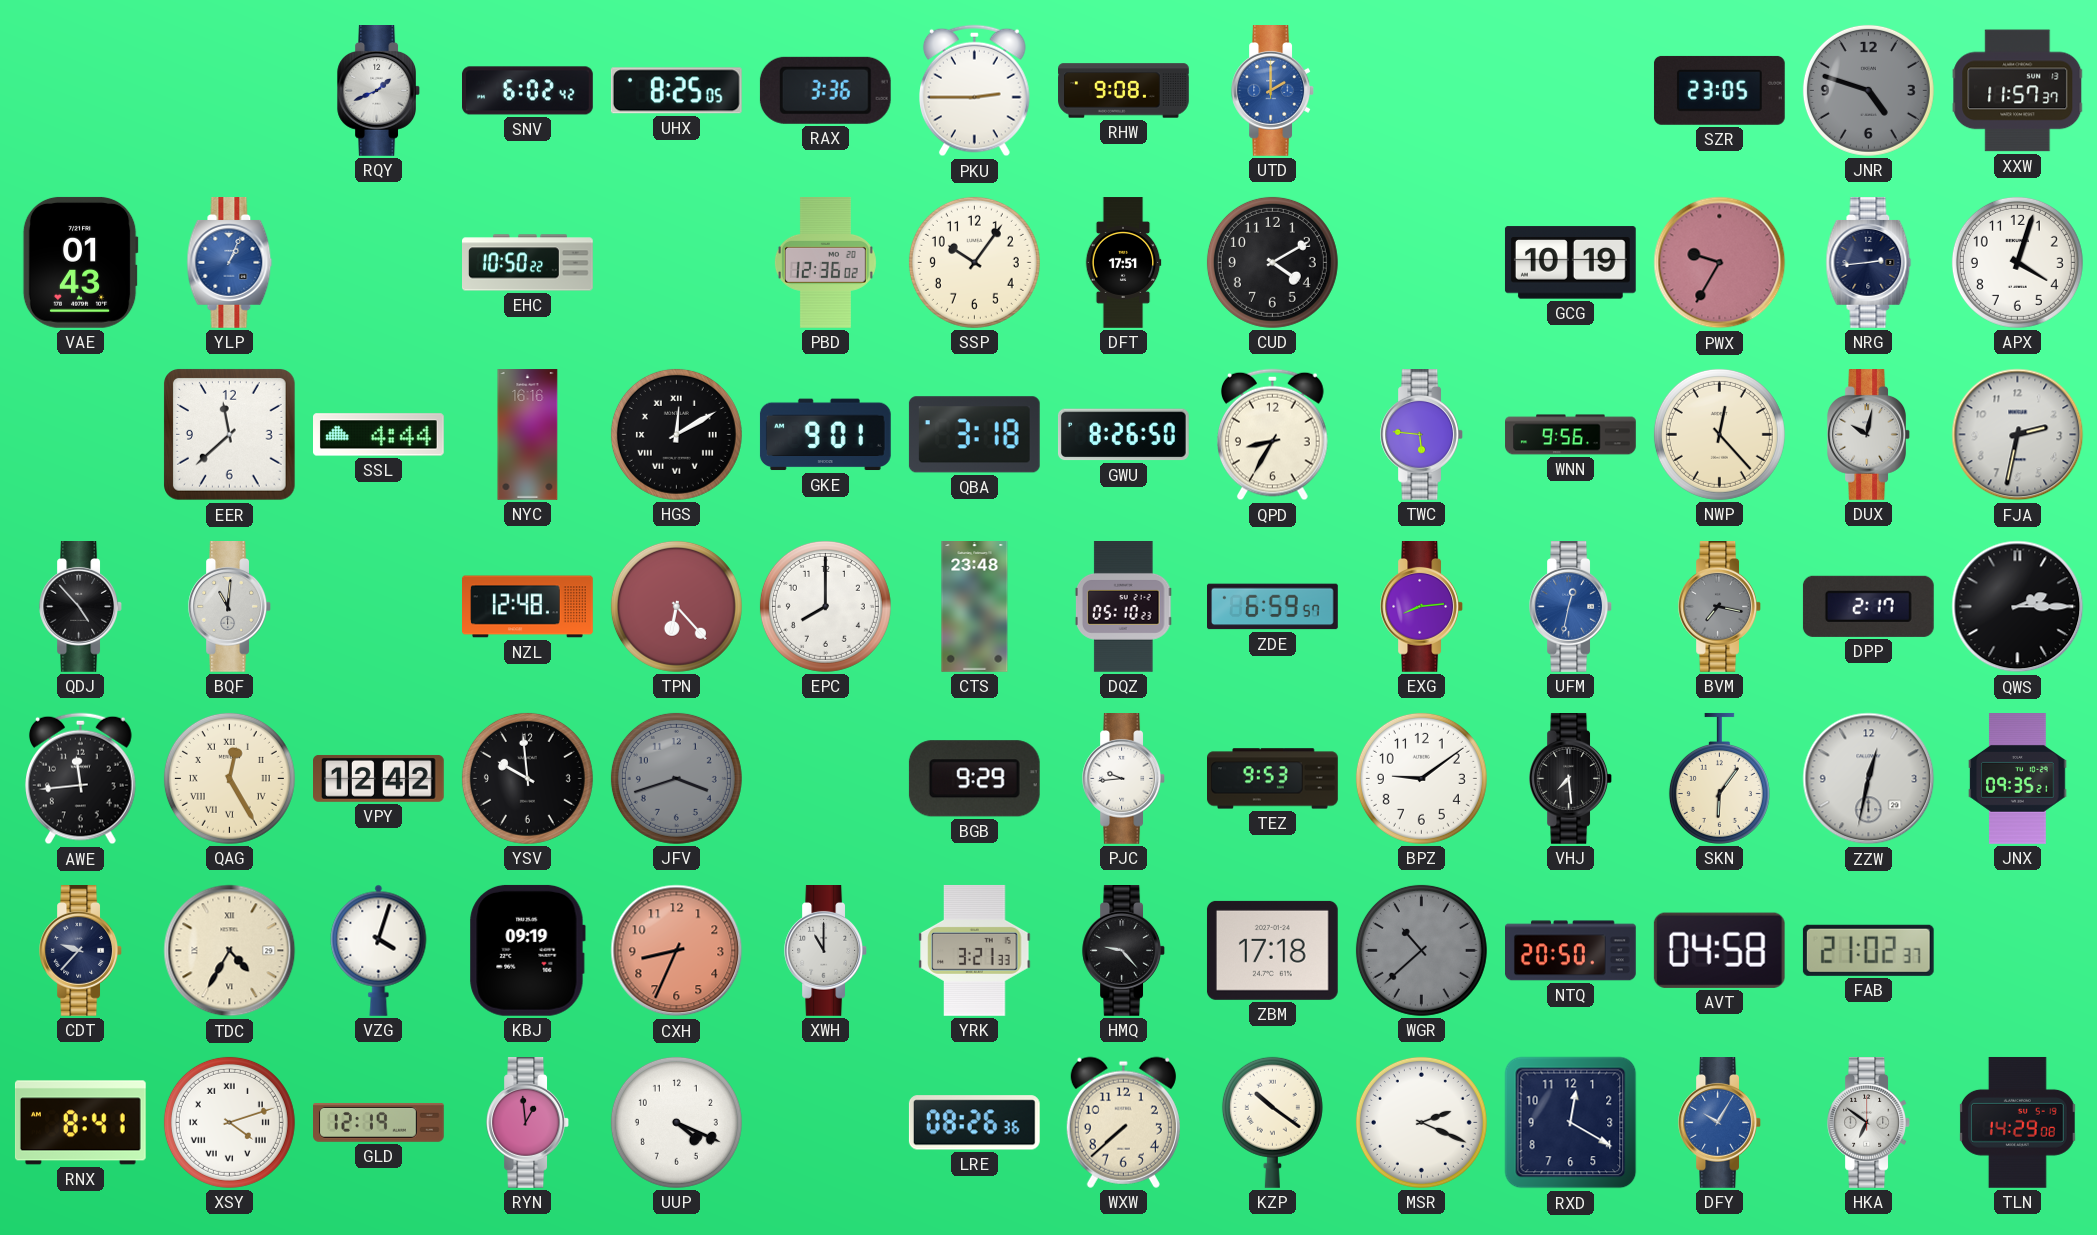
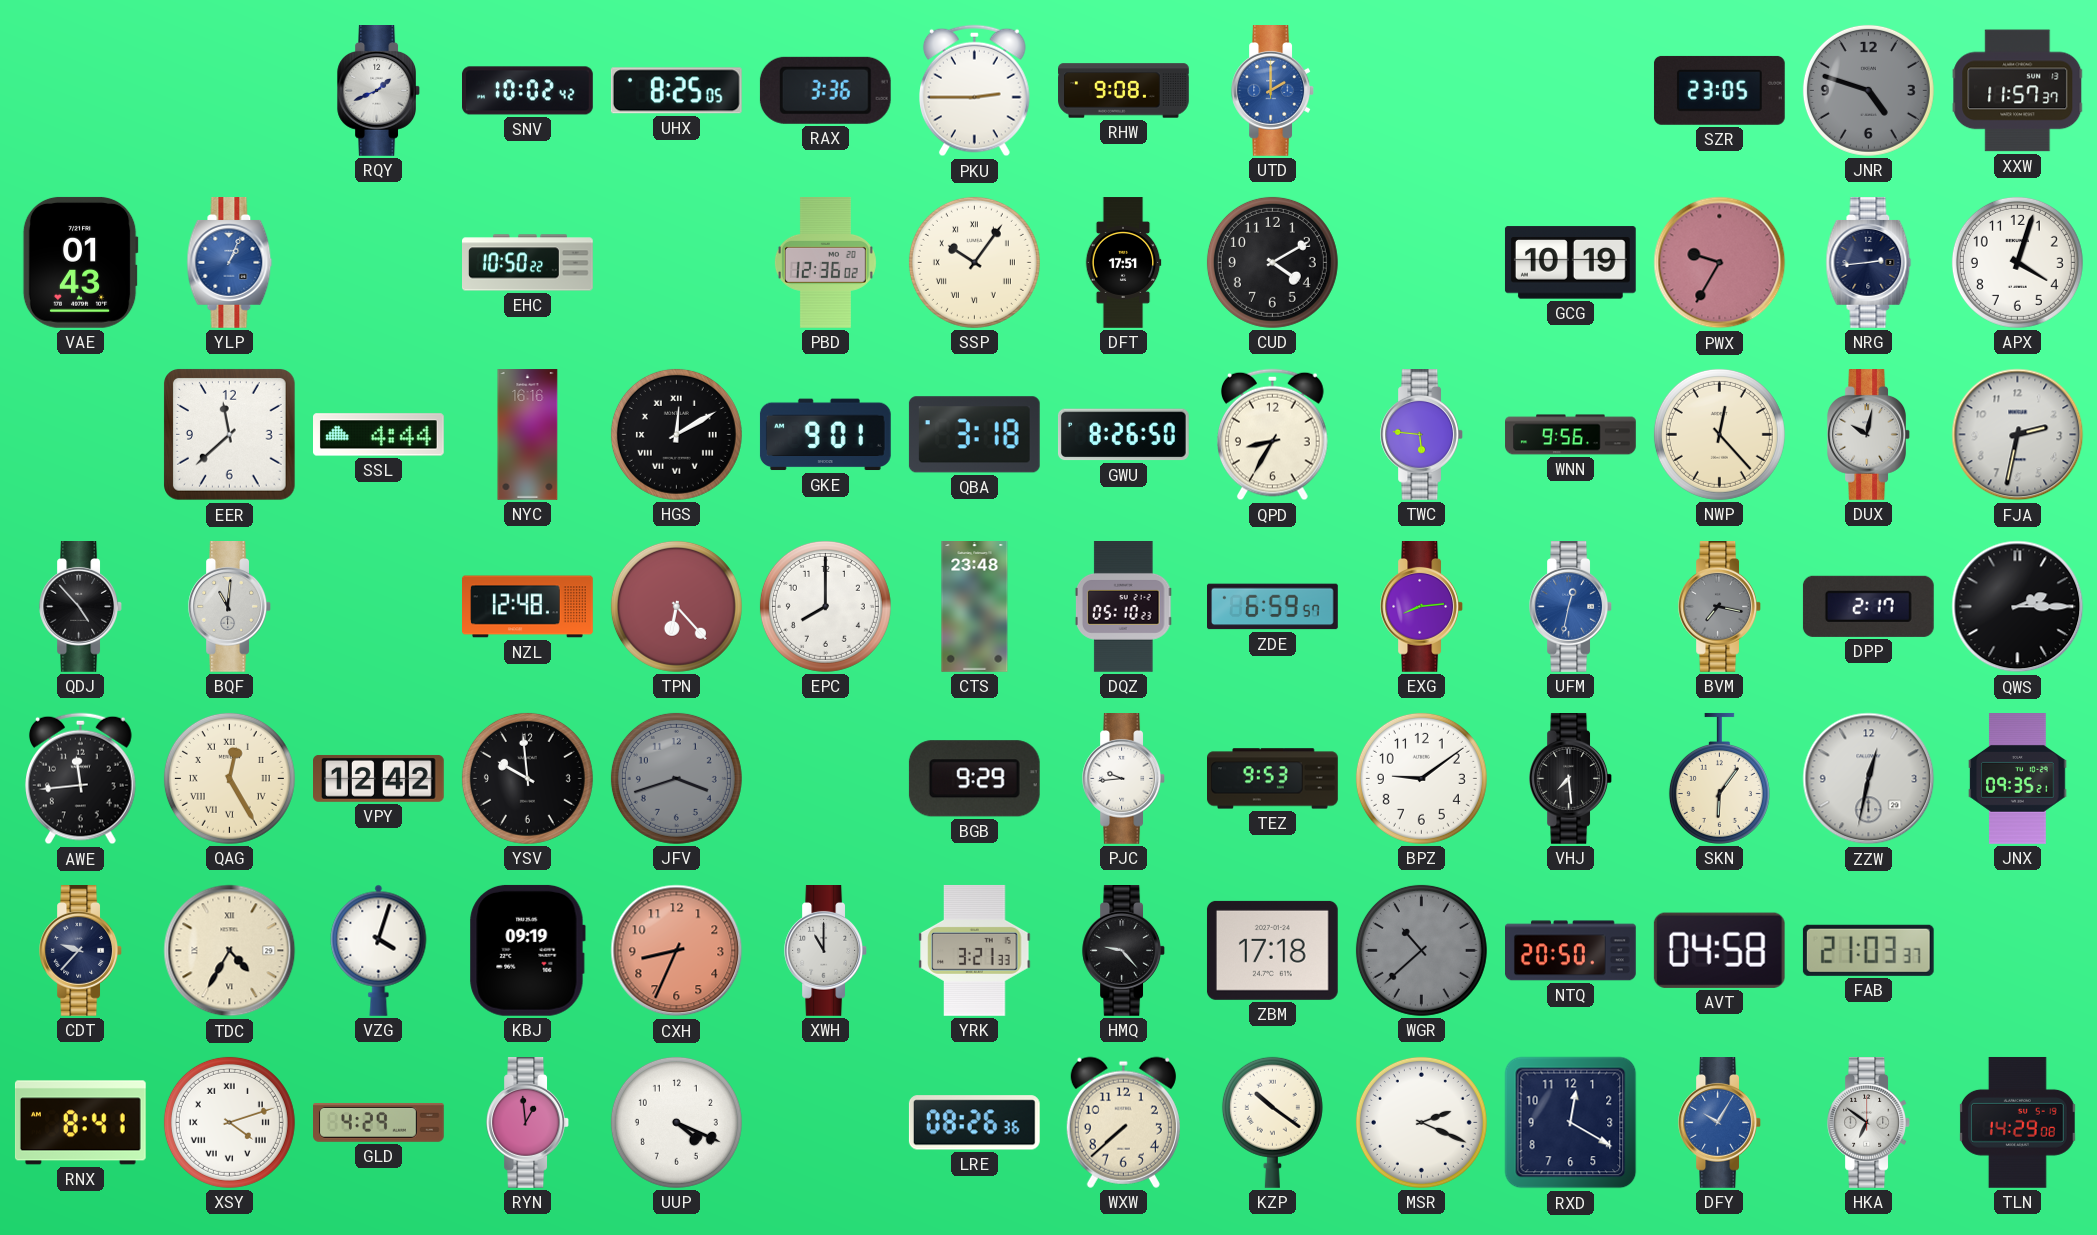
SNV: 6:02 -> 10:02
SSP numerals: Arabic -> Roman
FAB: 21:02 -> 21:03
GLD: 12:19 -> 4:29
